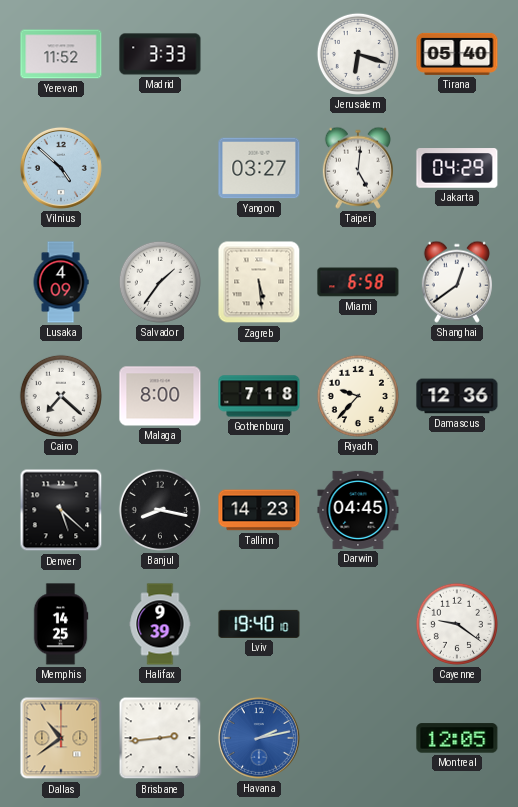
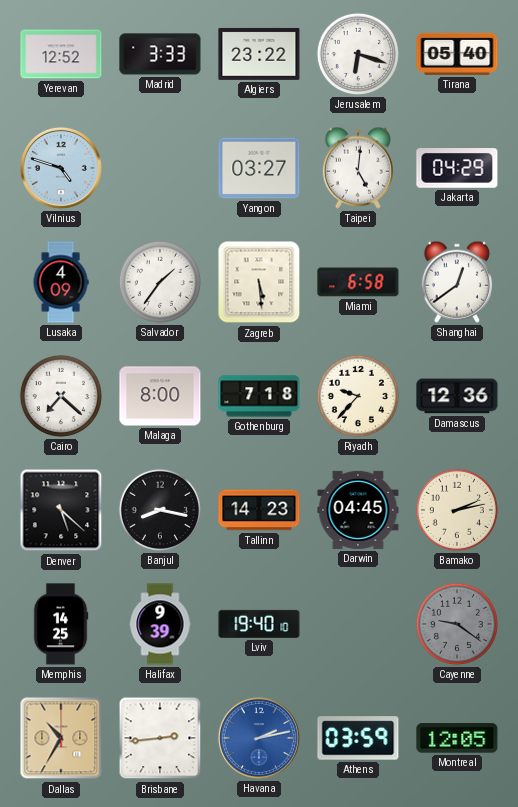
Yerevan: 11:52 -> 12:52
Algiers: none -> 23:22
Vilnius: 4:52 -> 4:48
Bamako: none -> 2:13
Cayenne dial: white -> grey
Dallas: 10:39 -> 10:35
Athens: none -> 03:59
